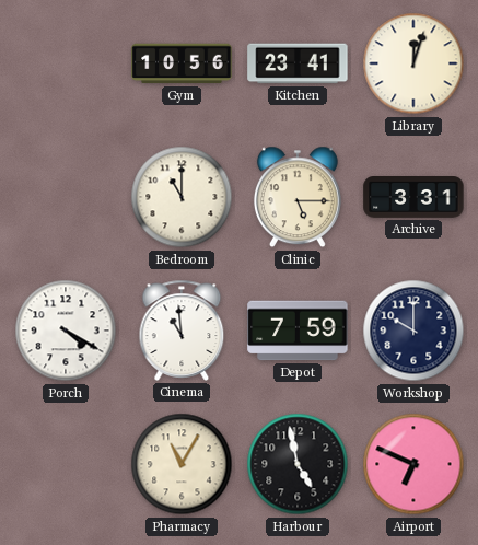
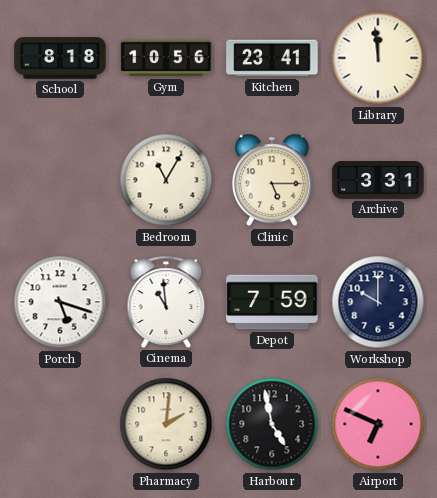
School: none -> 8:18
Library: 12:03 -> 11:59
Bedroom: 11:00 -> 11:05
Porch: 4:20 -> 5:18
Pharmacy: 11:05 -> 2:01
